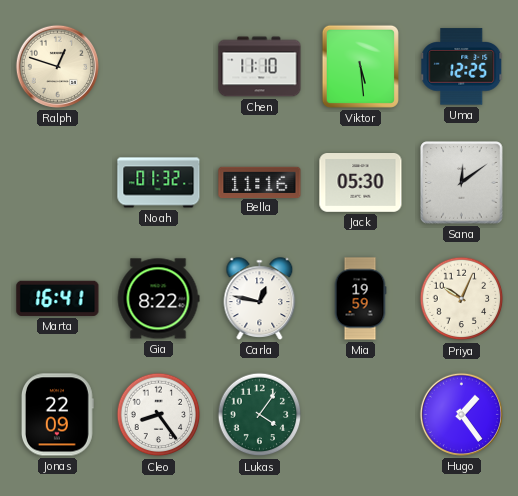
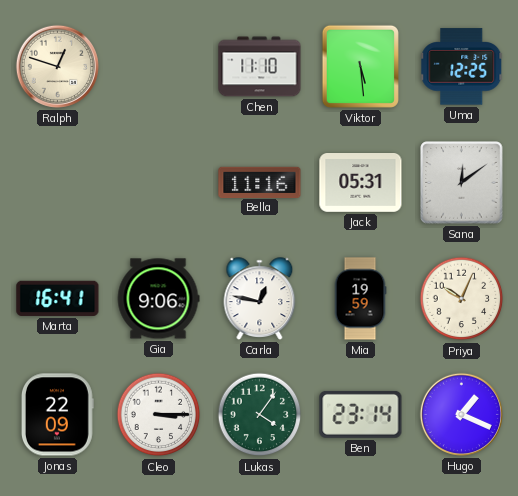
Noah: 01:32 -> none
Jack: 05:30 -> 05:31
Gia: 8:22 -> 9:06
Cleo: 8:24 -> 3:15
Ben: none -> 23:14
Hugo: 1:24 -> 1:19
